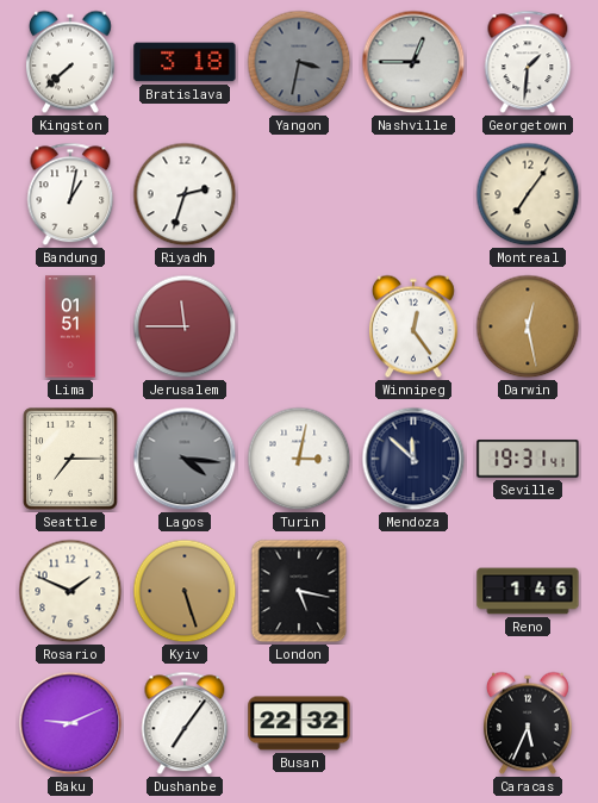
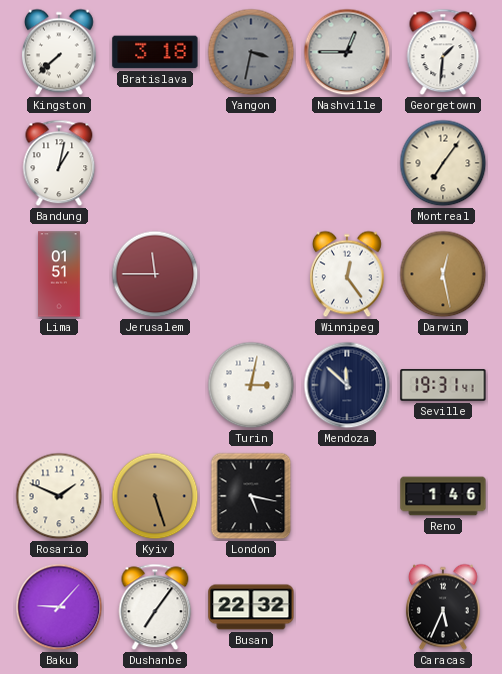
Riyadh: 2:33 -> none
Seattle: 7:15 -> none
Lagos: 4:16 -> none
Baku: 9:11 -> 9:07
